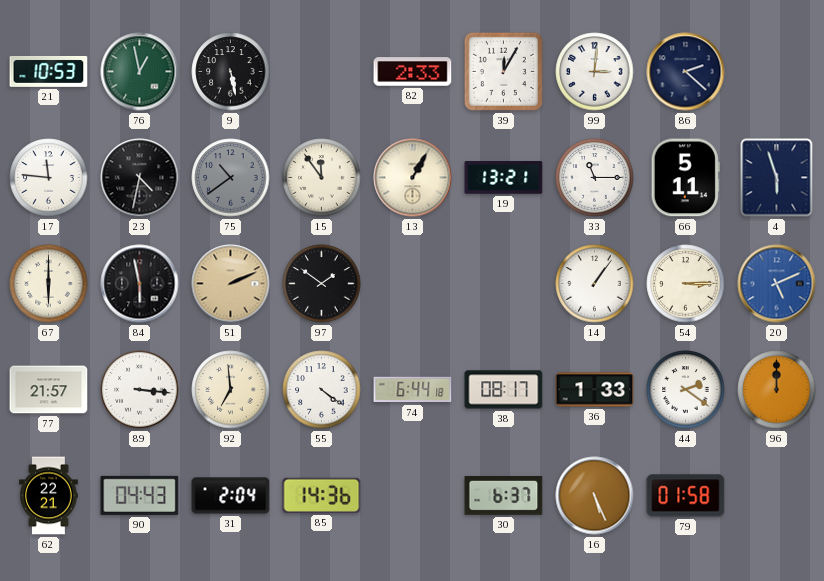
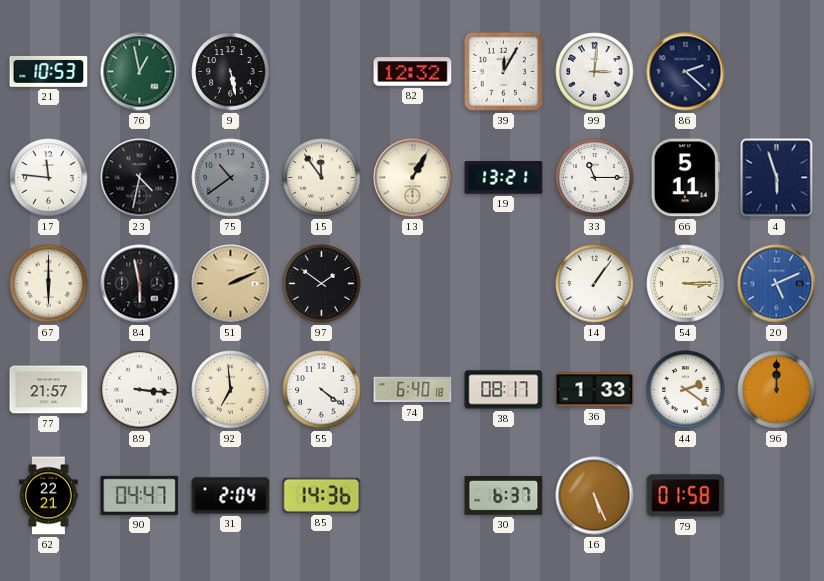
82: 2:33 -> 12:32
74: 6:44 -> 6:40
90: 04:43 -> 04:47
